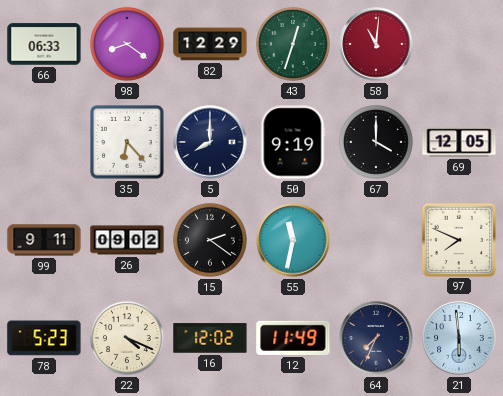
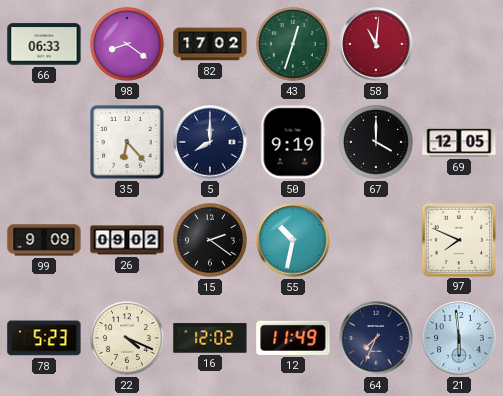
82: 12:29 -> 17:02
99: 9:11 -> 9:09
55: 11:32 -> 10:32
